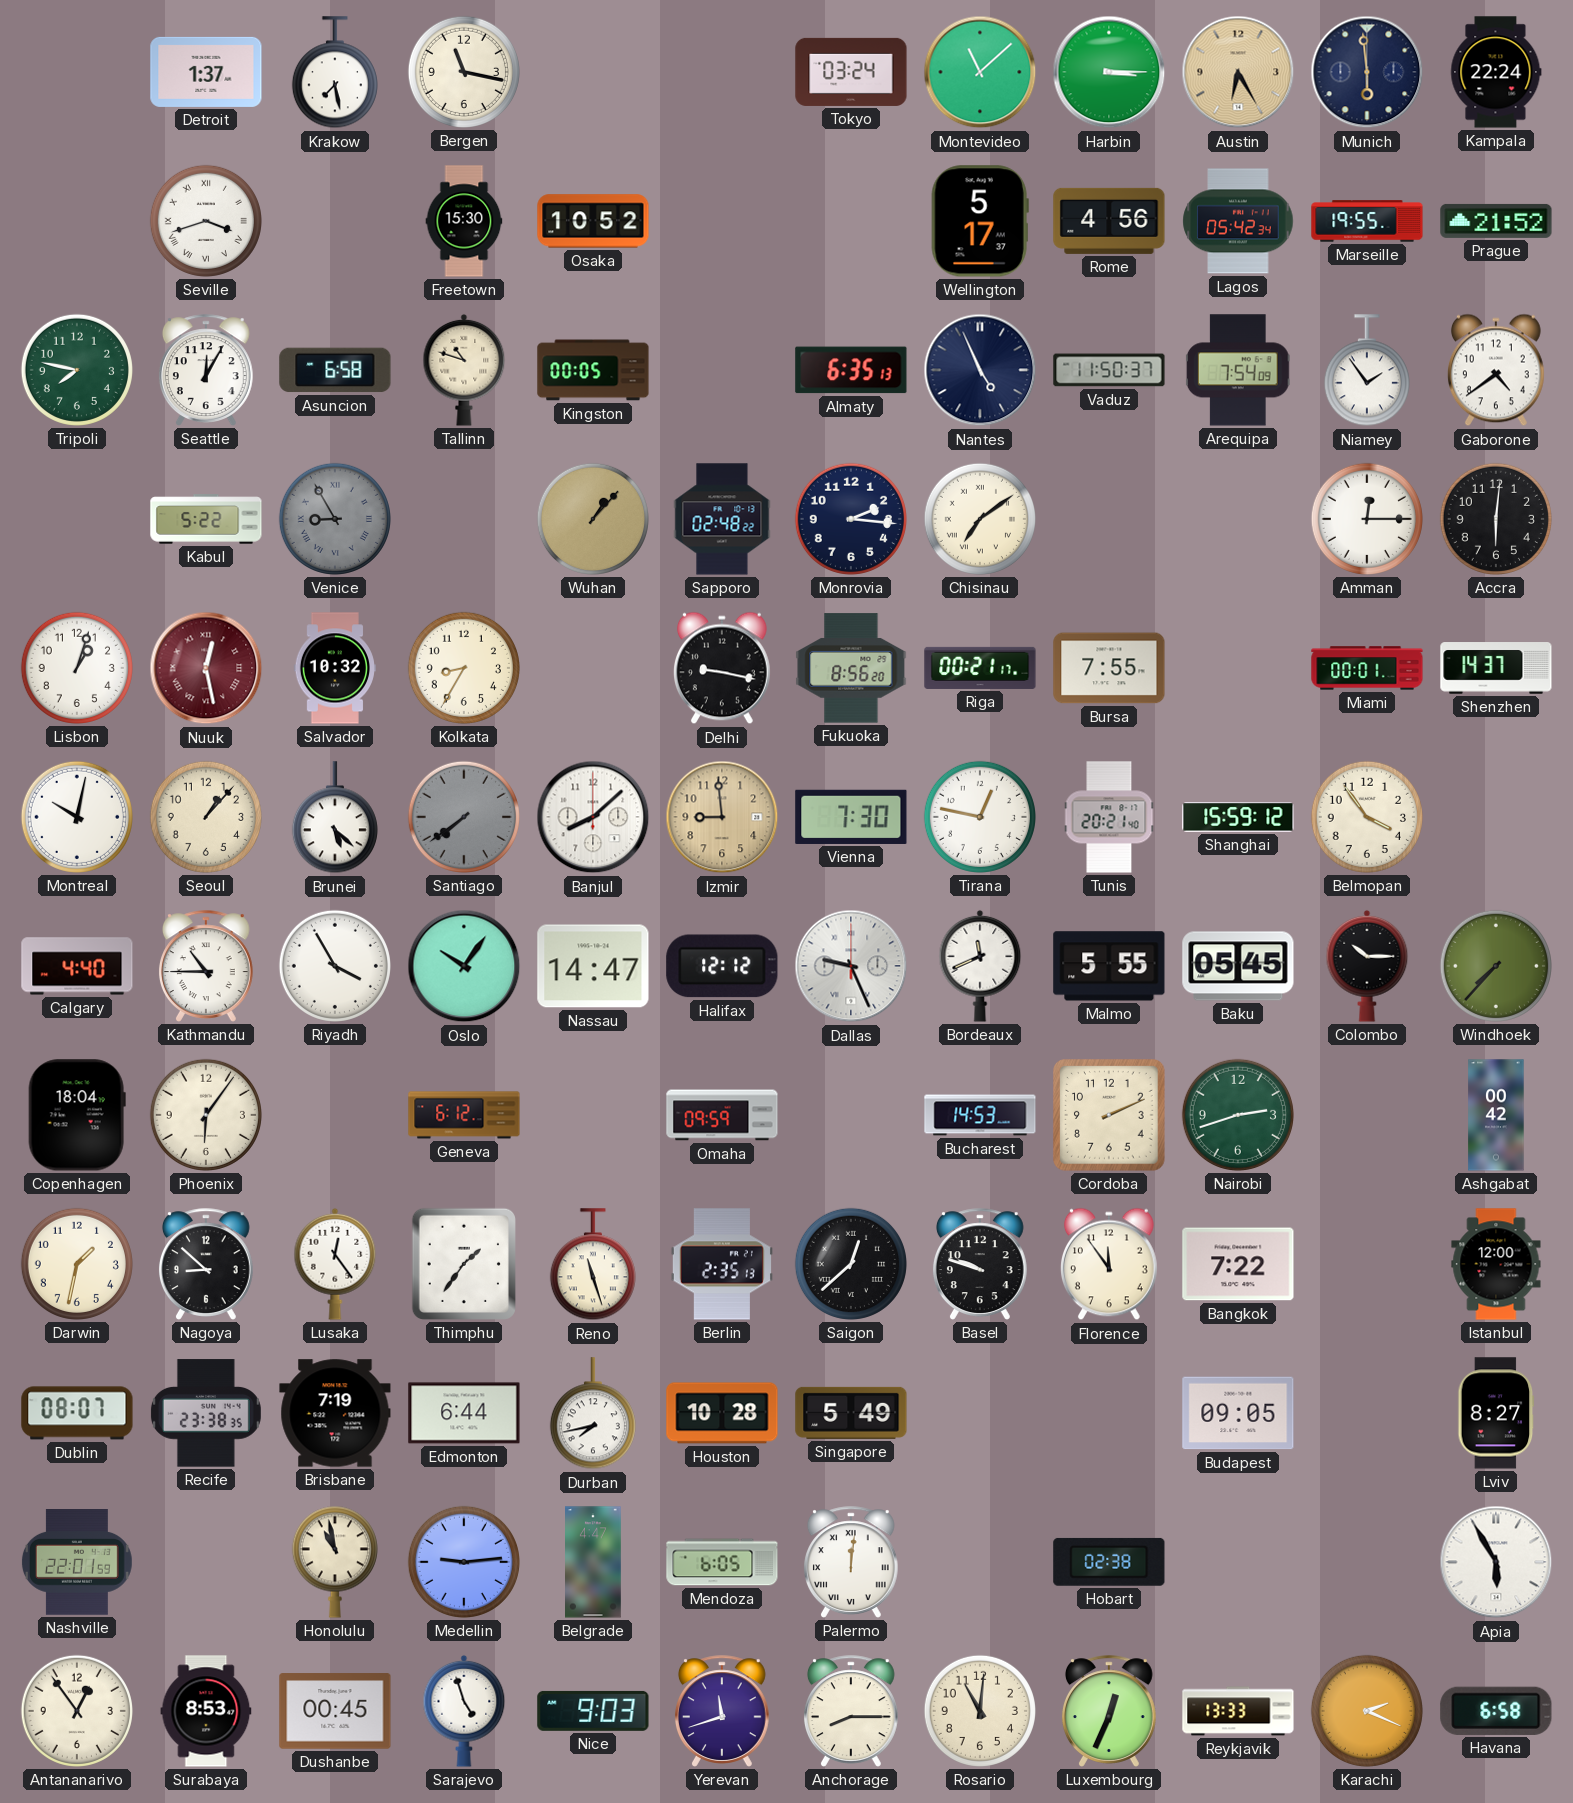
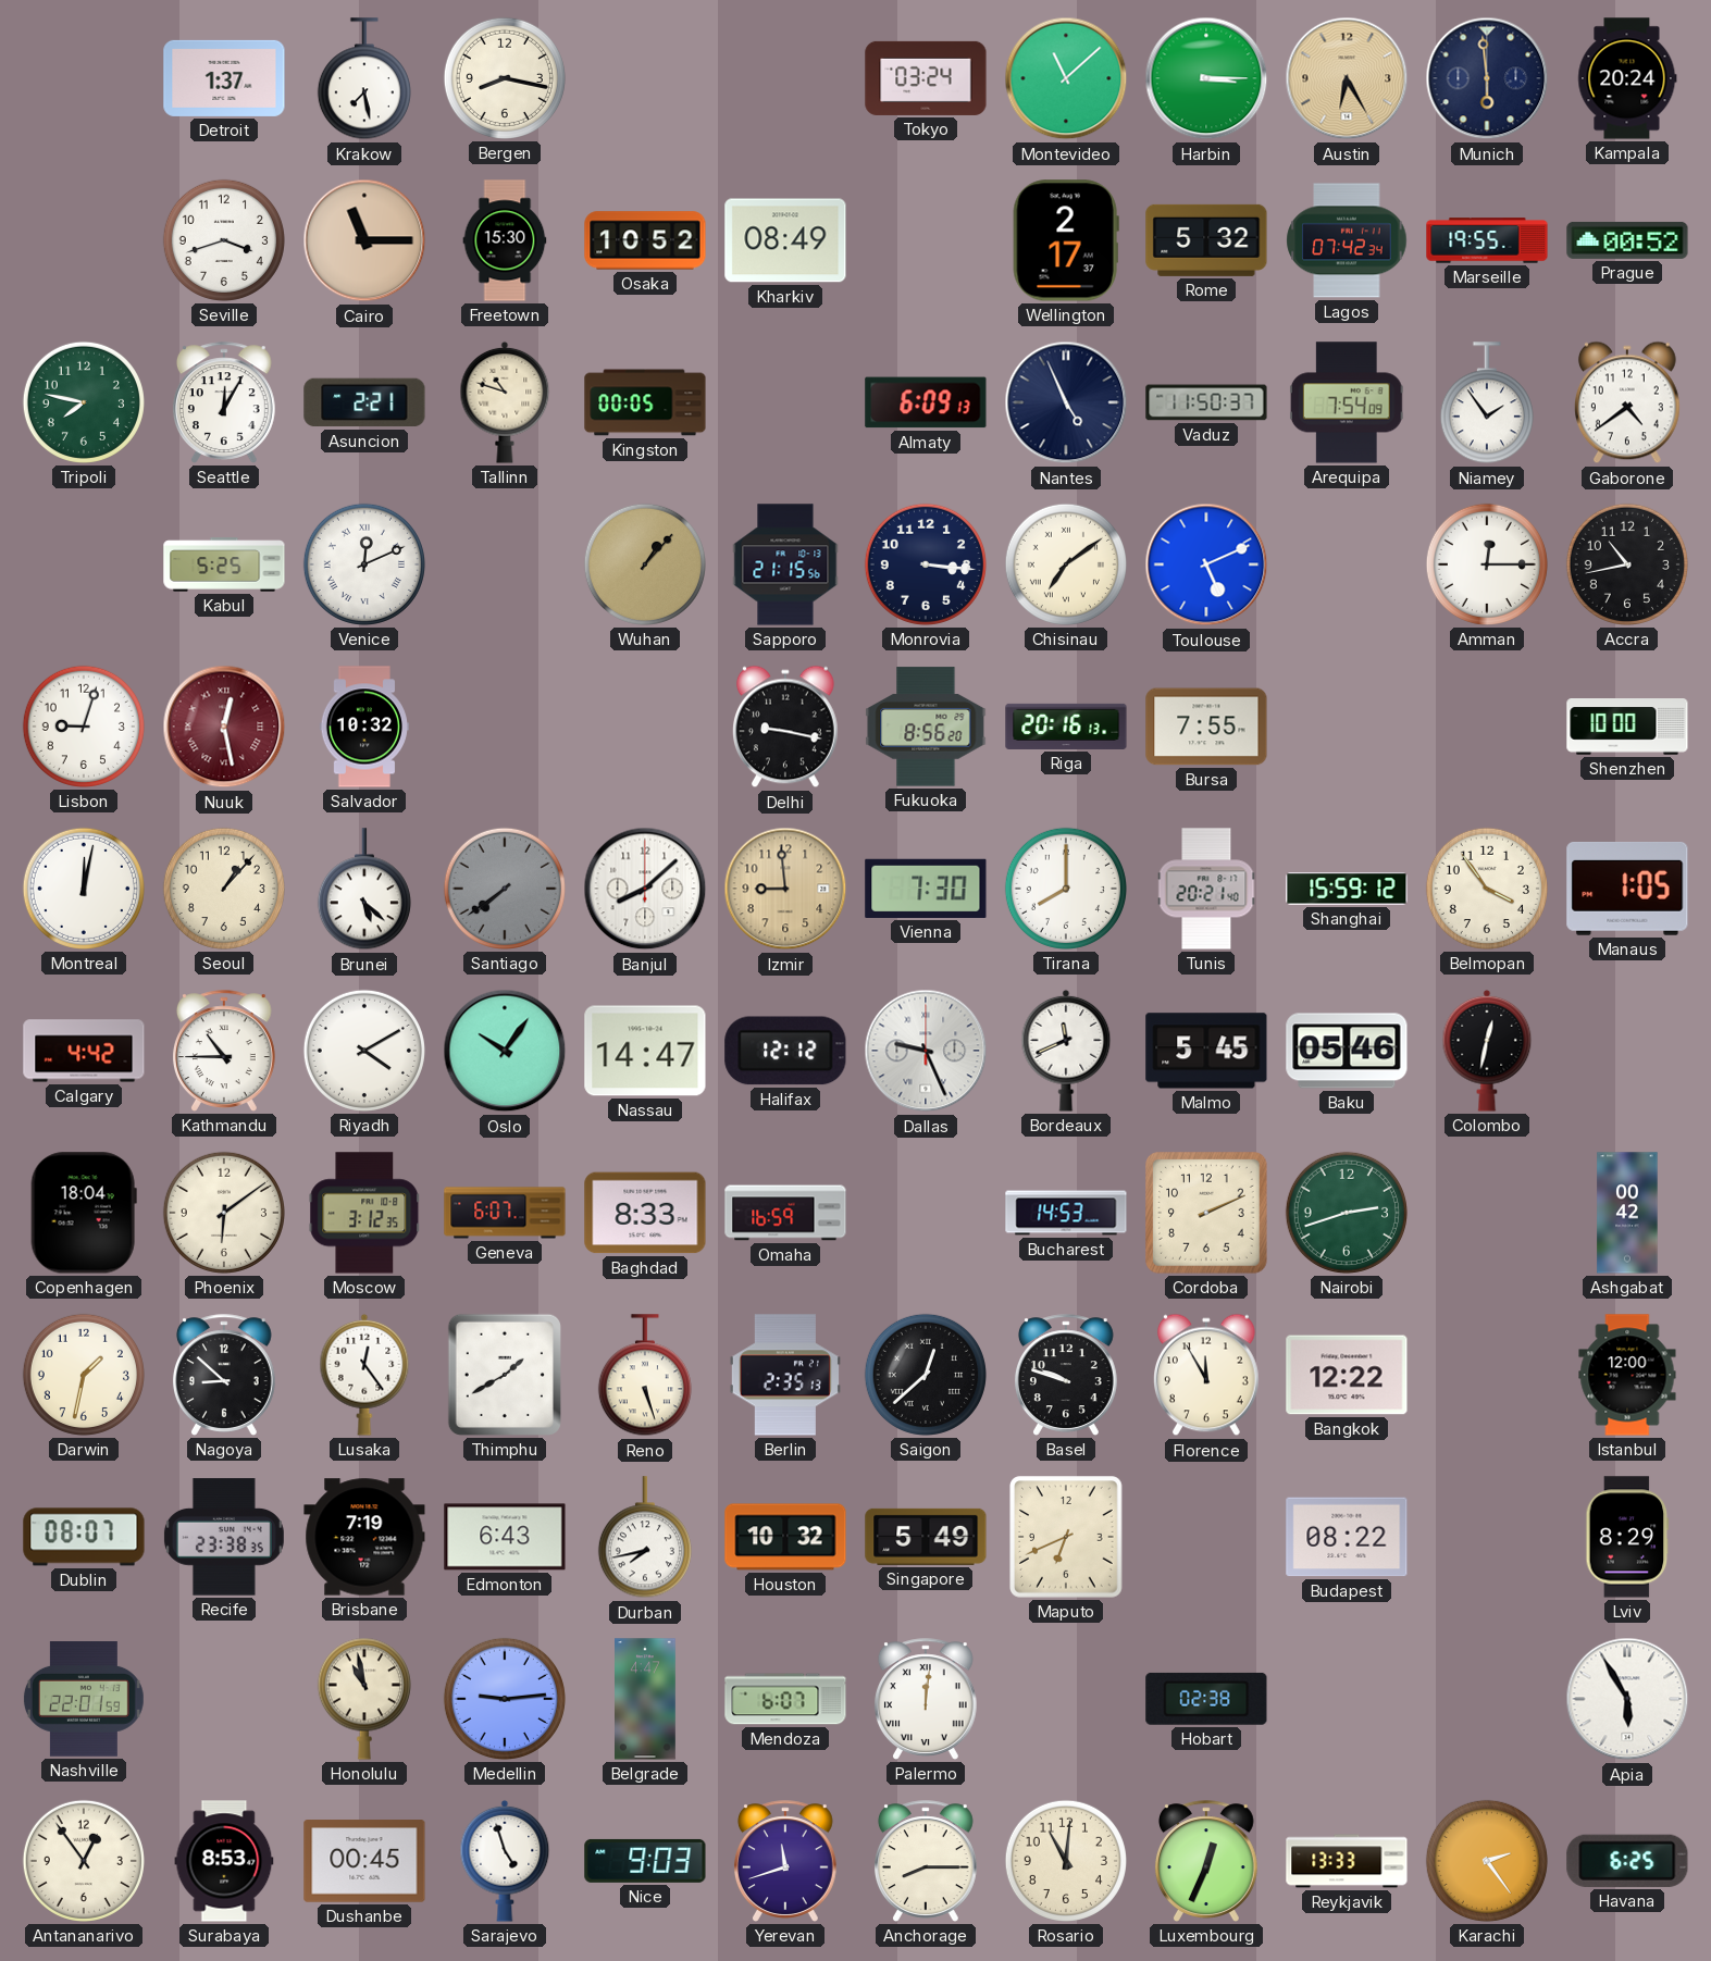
Bergen: 11:17 -> 8:17
Kampala: 22:24 -> 20:24
Seville numerals: Roman -> Arabic
Cairo: none -> 11:15
Kharkiv: none -> 08:49
Wellington: 5:17 -> 2:17
Rome: 4:56 -> 5:32
Lagos: 05:42 -> 07:42
Prague: 21:52 -> 00:52
Asuncion: 6:58 -> 2:21
Almaty: 6:35 -> 6:09
Kabul: 5:22 -> 5:25
Venice: 8:55 -> 12:11
Venice dial: grey -> white
Sapporo: 02:48 -> 21:15
Monrovia: 2:16 -> 3:16
Toulouse: none -> 5:11
Accra: 6:01 -> 10:43
Lisbon: 1:03 -> 9:03
Kolkata: 8:35 -> none
Riga: 00:21 -> 20:16
Miami: 00:01 -> none
Shenzhen: 14:37 -> 10:00
Montreal: 10:02 -> 12:02
Tirana: 12:47 -> 8:00
Manaus: none -> 1:05
Calgary: 4:40 -> 4:42
Riyadh: 3:55 -> 4:10
Malmo: 5:55 -> 5:45
Baku: 05:45 -> 05:46
Colombo: 10:15 -> 12:32
Windhoek: 7:37 -> none
Phoenix: 6:06 -> 6:09
Moscow: none -> 3:12
Geneva: 6:12 -> 6:07
Baghdad: none -> 8:33
Omaha: 09:59 -> 16:59
Thimphu: 1:36 -> 1:40
Reno: 11:27 -> 5:27
Florence: 11:54 -> 11:55
Bangkok: 7:22 -> 12:22
Edmonton: 6:44 -> 6:43
Houston: 10:28 -> 10:32
Maputo: none -> 6:41
Budapest: 09:05 -> 08:22
Lviv: 8:27 -> 8:29
Mendoza: 6:05 -> 6:07
Karachi: 2:19 -> 2:24
Havana: 6:58 -> 6:25
